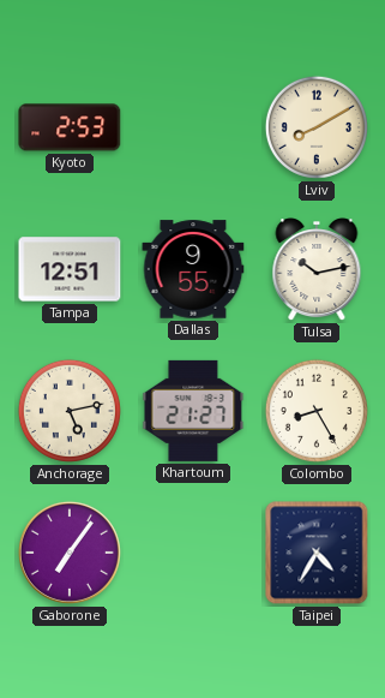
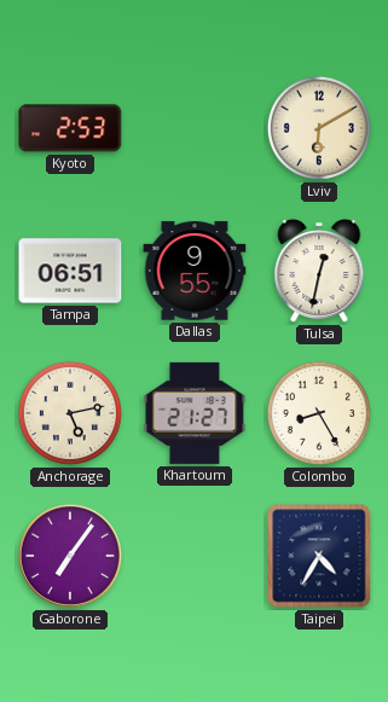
Lviv: 8:10 -> 6:10
Tampa: 12:51 -> 06:51
Tulsa: 10:13 -> 12:32
